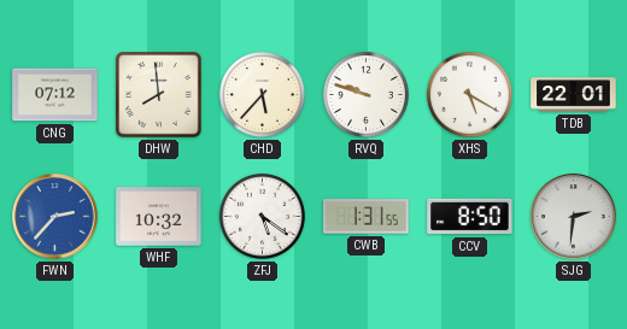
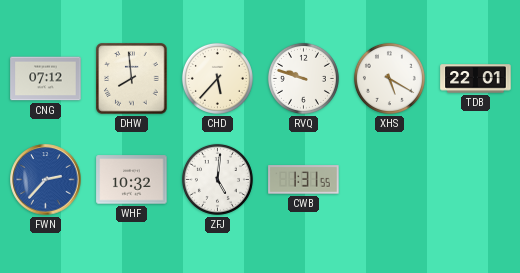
ZFJ: 5:21 -> 5:01
CCV: 8:50 -> none
SJG: 2:31 -> none
